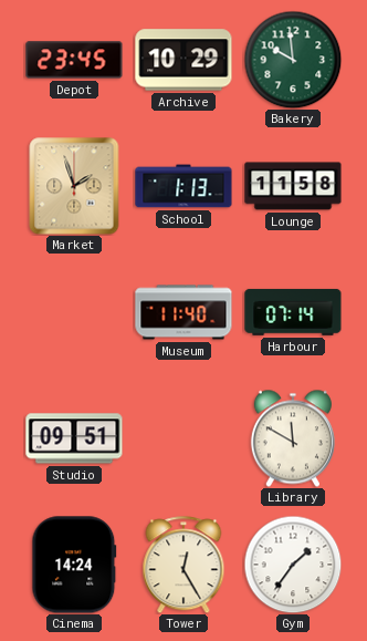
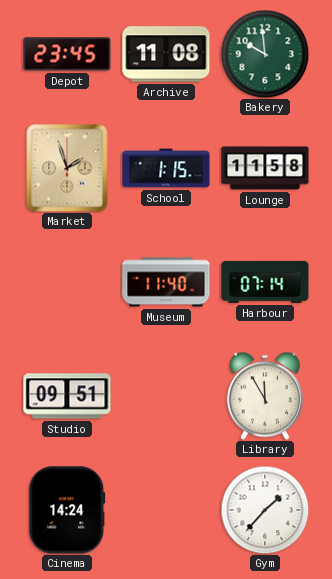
Archive: 10:29 -> 11:08
School: 1:13 -> 1:15
Library: 11:50 -> 11:55
Tower: 12:25 -> none
Gym: 1:36 -> 1:37
